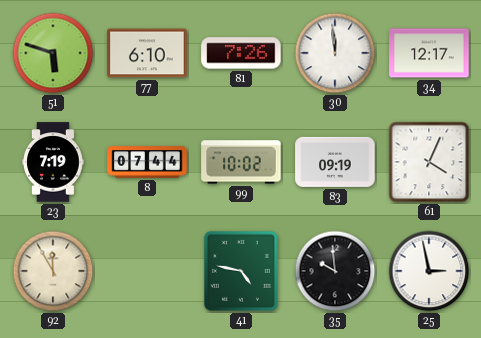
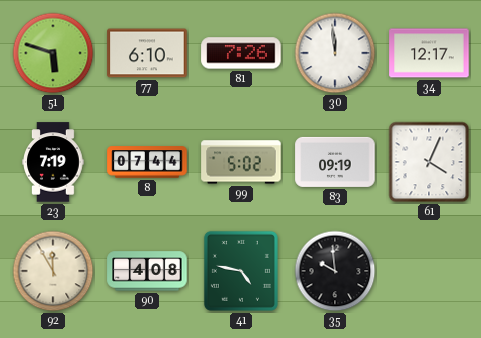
99: 10:02 -> 5:02
90: none -> 4:08
25: 2:58 -> none
